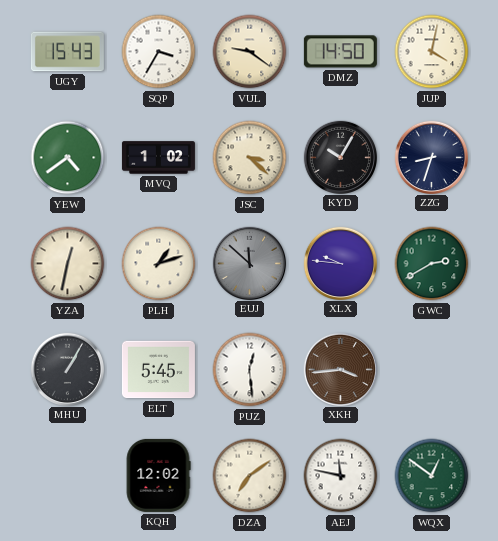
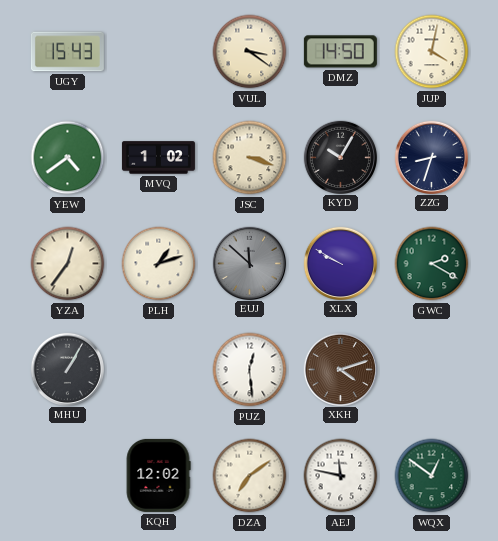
SQP: 3:35 -> none
VUL: 9:21 -> 3:21
JSC: 3:22 -> 3:18
YZA: 12:32 -> 12:36
XLX: 9:46 -> 9:50
GWC: 2:40 -> 2:20
ELT: 5:45 -> none
XKH: 3:44 -> 4:12
